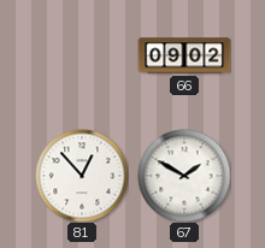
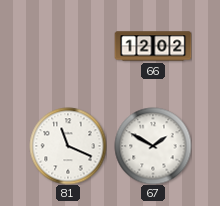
66: 09:02 -> 12:02
81: 12:53 -> 11:19
